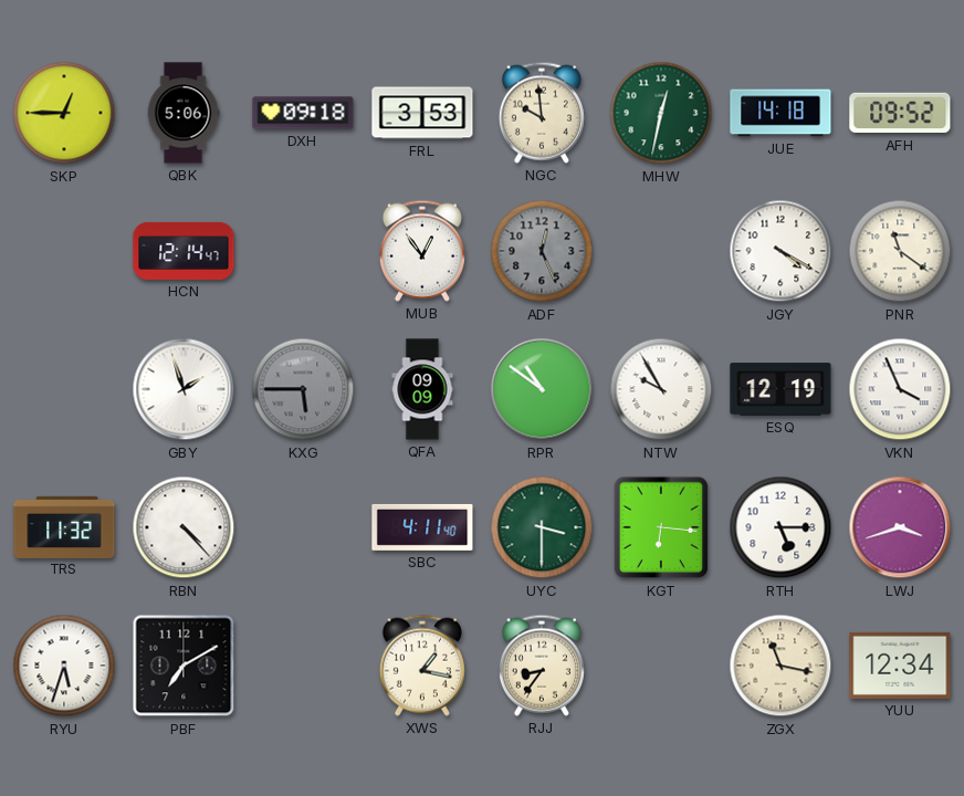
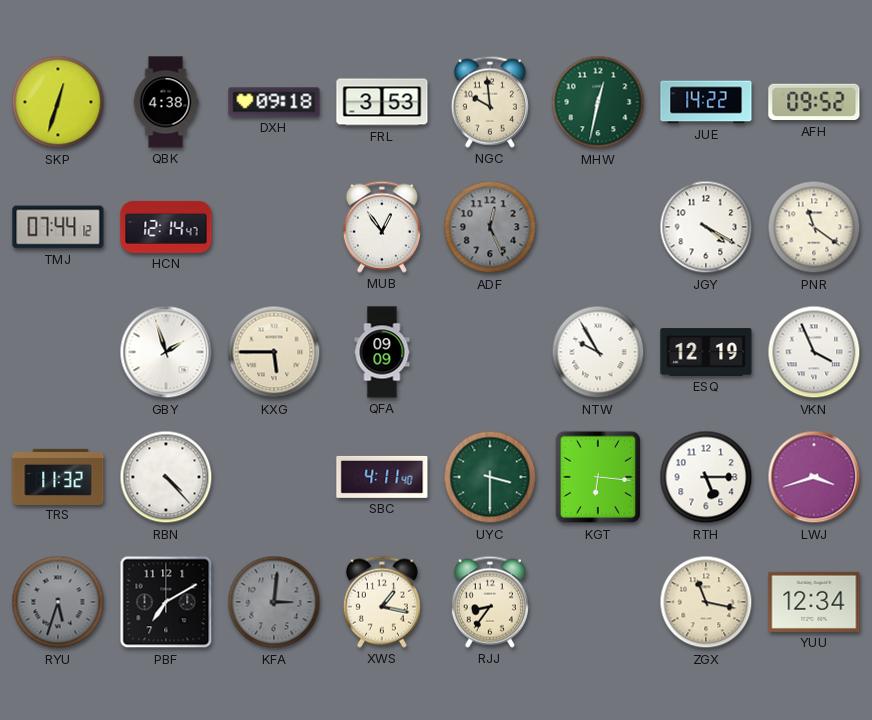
SKP: 12:45 -> 12:33
QBK: 5:06 -> 4:38
JUE: 14:18 -> 14:22
TMJ: none -> 07:44
KXG dial: grey -> cream
RPR: 10:51 -> none
RYU dial: white -> grey
KFA: none -> 3:01
